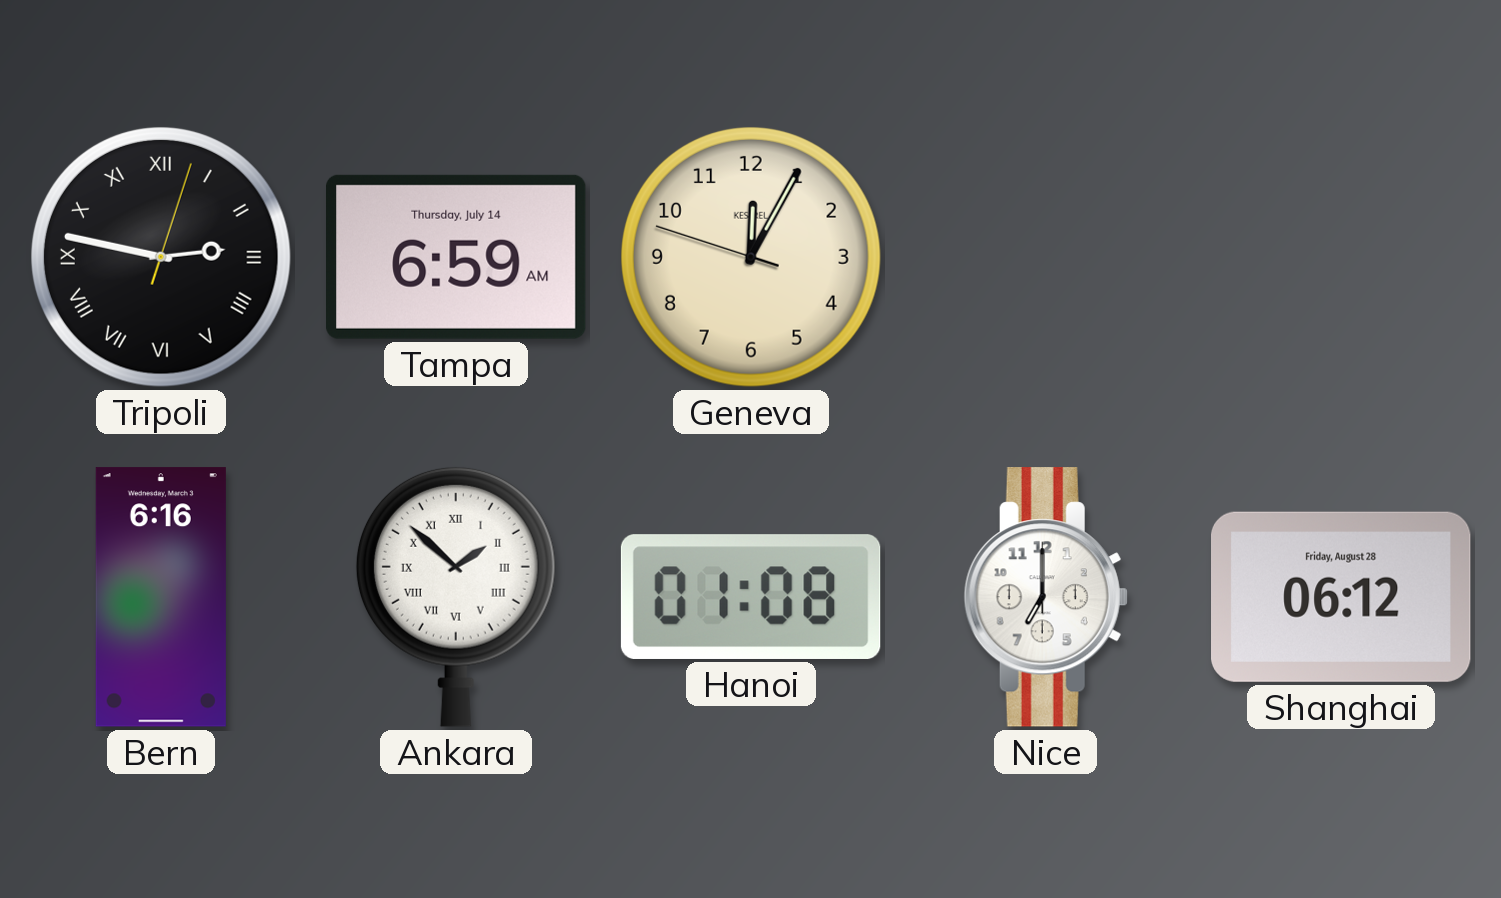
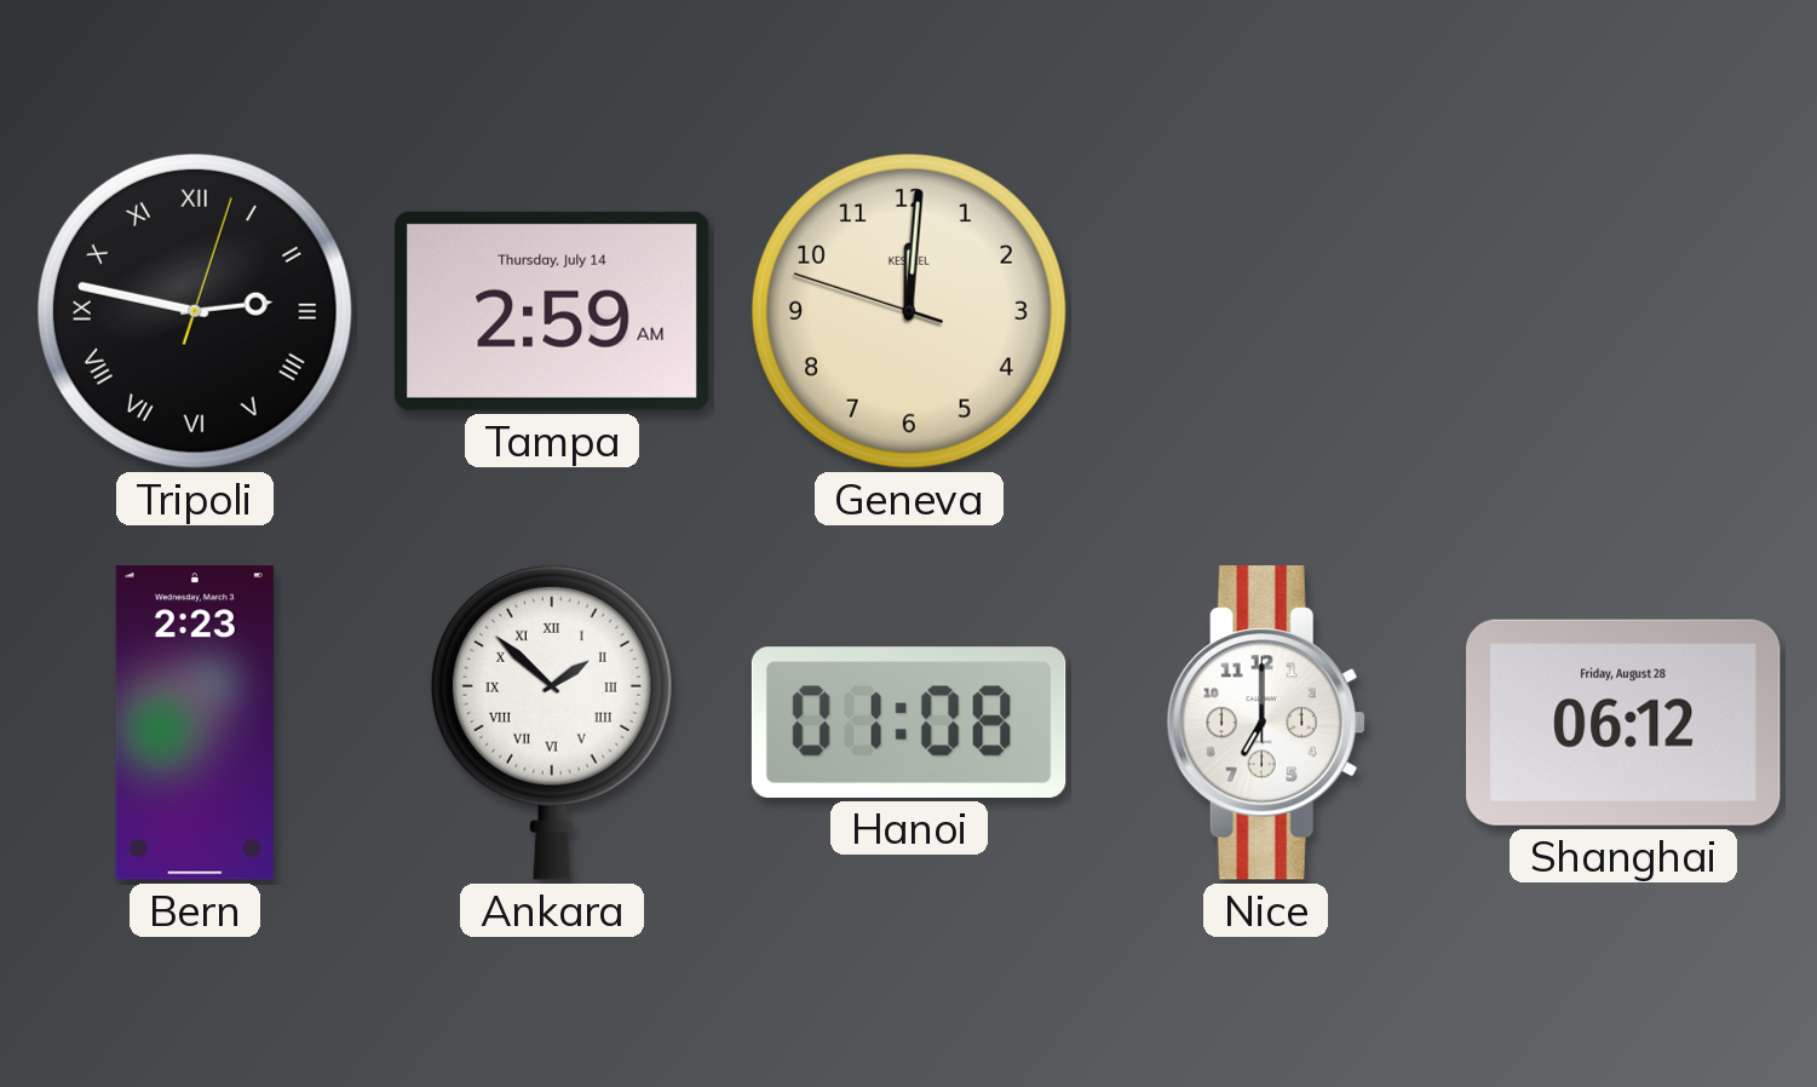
Tampa: 6:59 -> 2:59
Geneva: 12:04 -> 12:00
Bern: 6:16 -> 2:23
